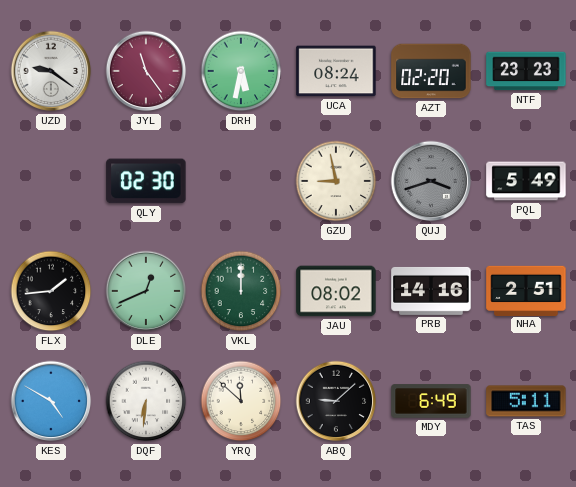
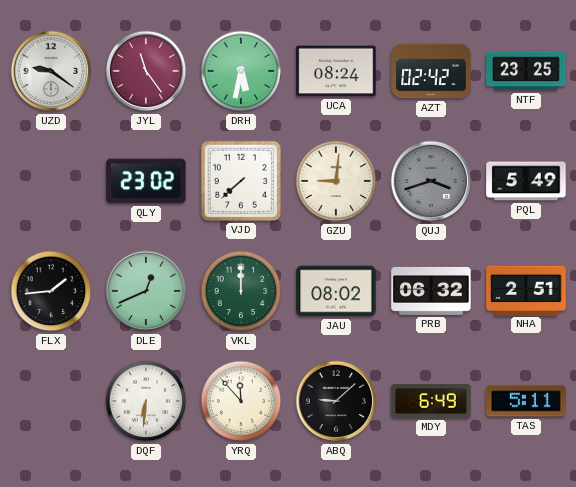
AZT: 02:20 -> 02:42
NTF: 23:23 -> 23:25
QLY: 02:30 -> 23:02
VJD: none -> 7:38
GZU: 8:58 -> 9:01
PRB: 14:16 -> 06:32
KES: 4:50 -> none
YRQ: 11:52 -> 11:53
